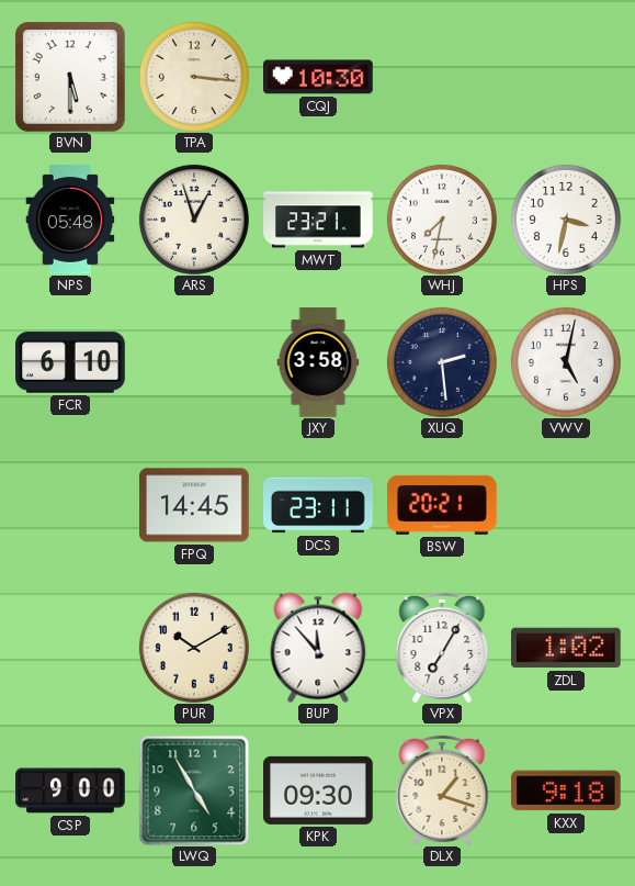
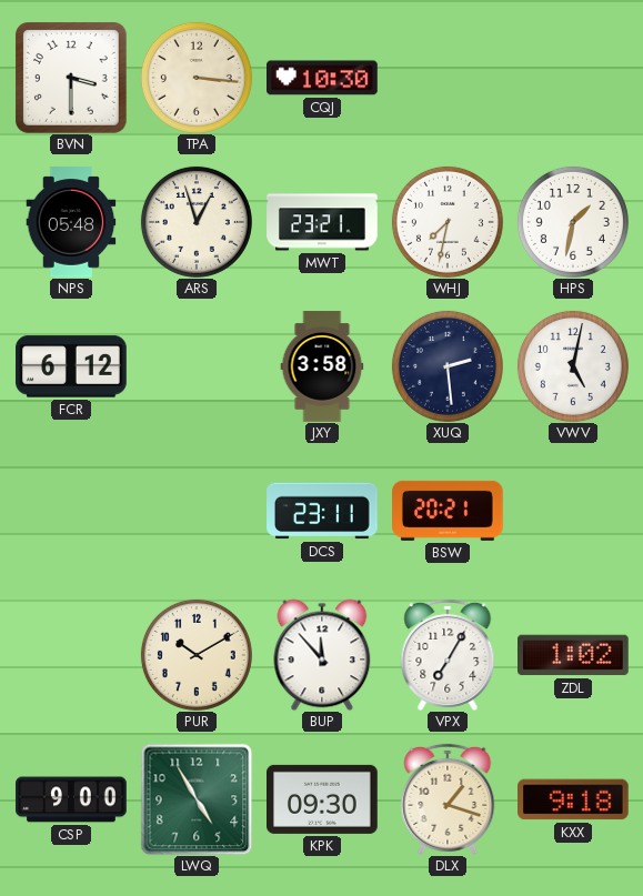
BVN: 5:30 -> 3:30
HPS: 3:32 -> 1:32
FCR: 6:10 -> 6:12
FPQ: 14:45 -> none
